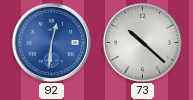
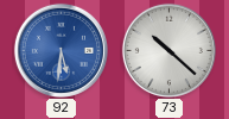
92: 12:31 -> 5:31
